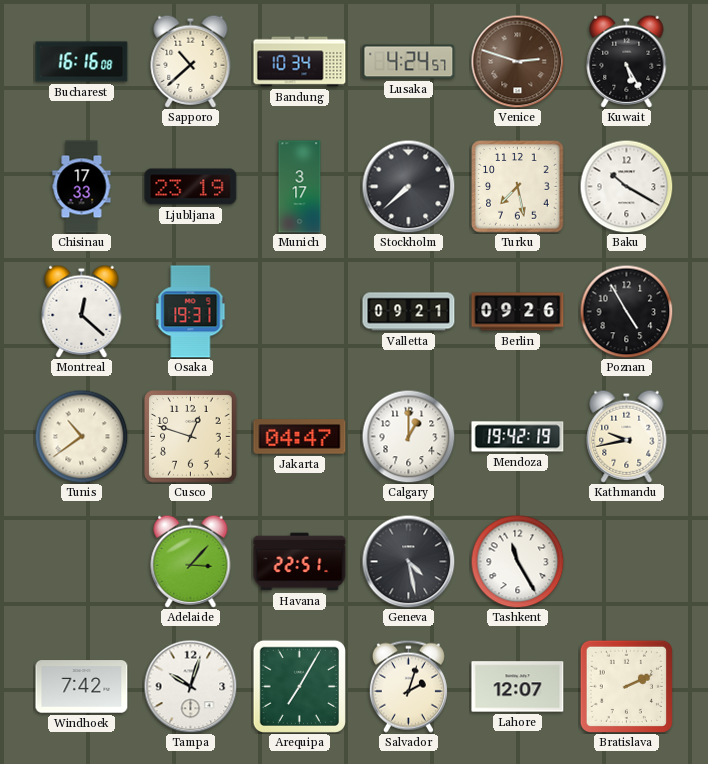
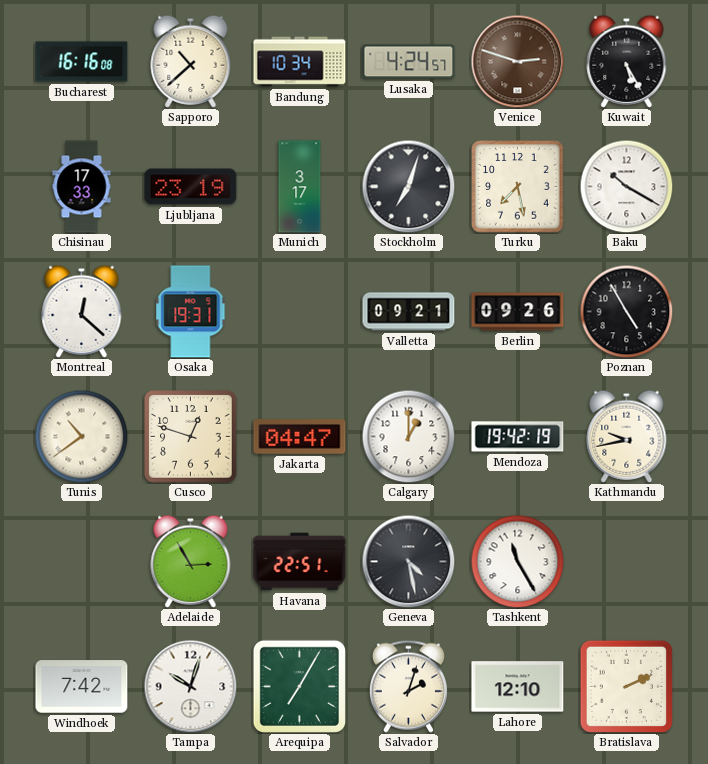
Stockholm: 7:38 -> 7:03
Adelaide: 3:07 -> 2:55
Lahore: 12:07 -> 12:10
